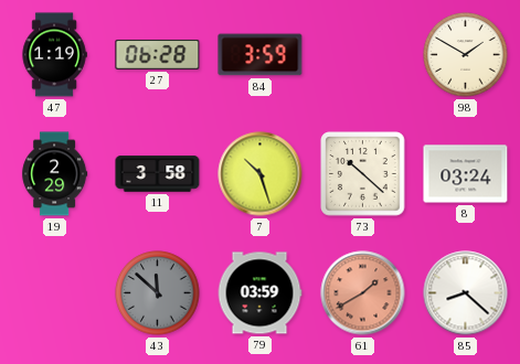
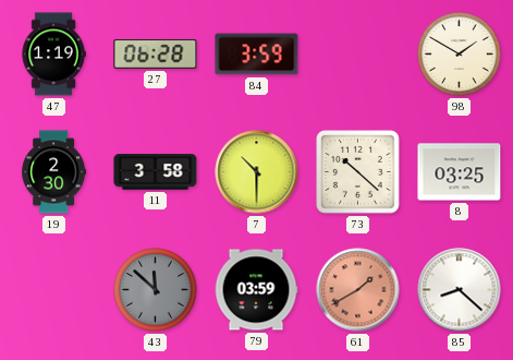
19: 2:29 -> 2:30
7: 10:27 -> 10:30
8: 03:24 -> 03:25
